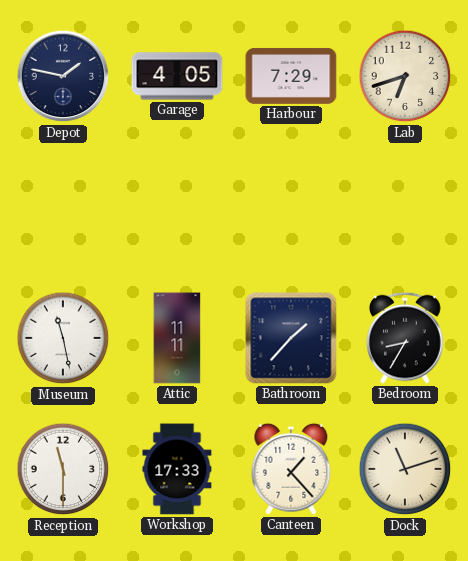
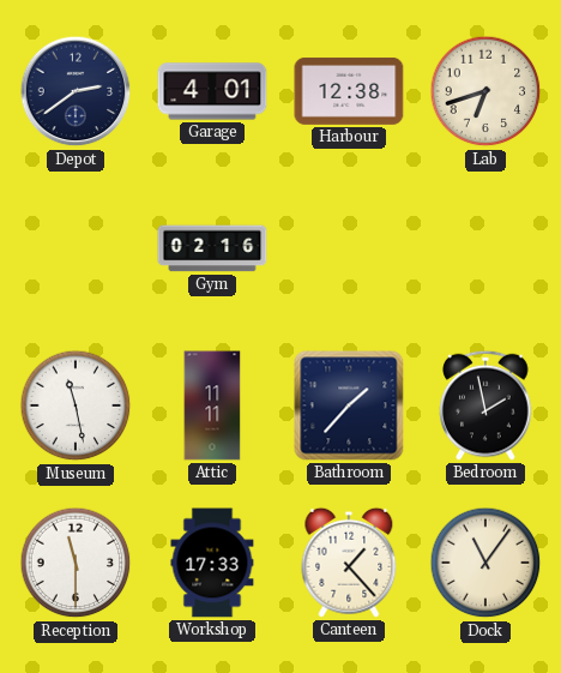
Depot: 1:47 -> 2:39
Garage: 4:05 -> 4:01
Harbour: 7:29 -> 12:38
Gym: none -> 02:16
Bedroom: 8:35 -> 1:58
Dock: 11:12 -> 11:06
